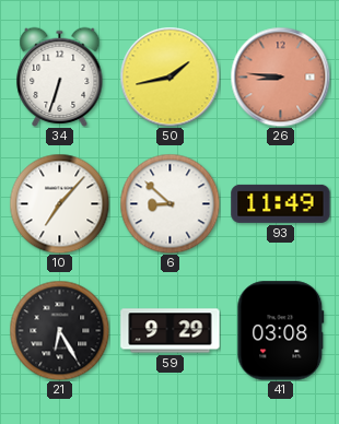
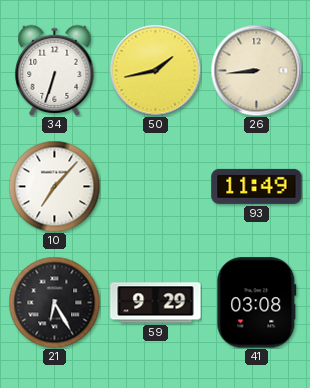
26: 8:46 -> 8:44
26 dial: salmon -> cream
6: 8:52 -> none
